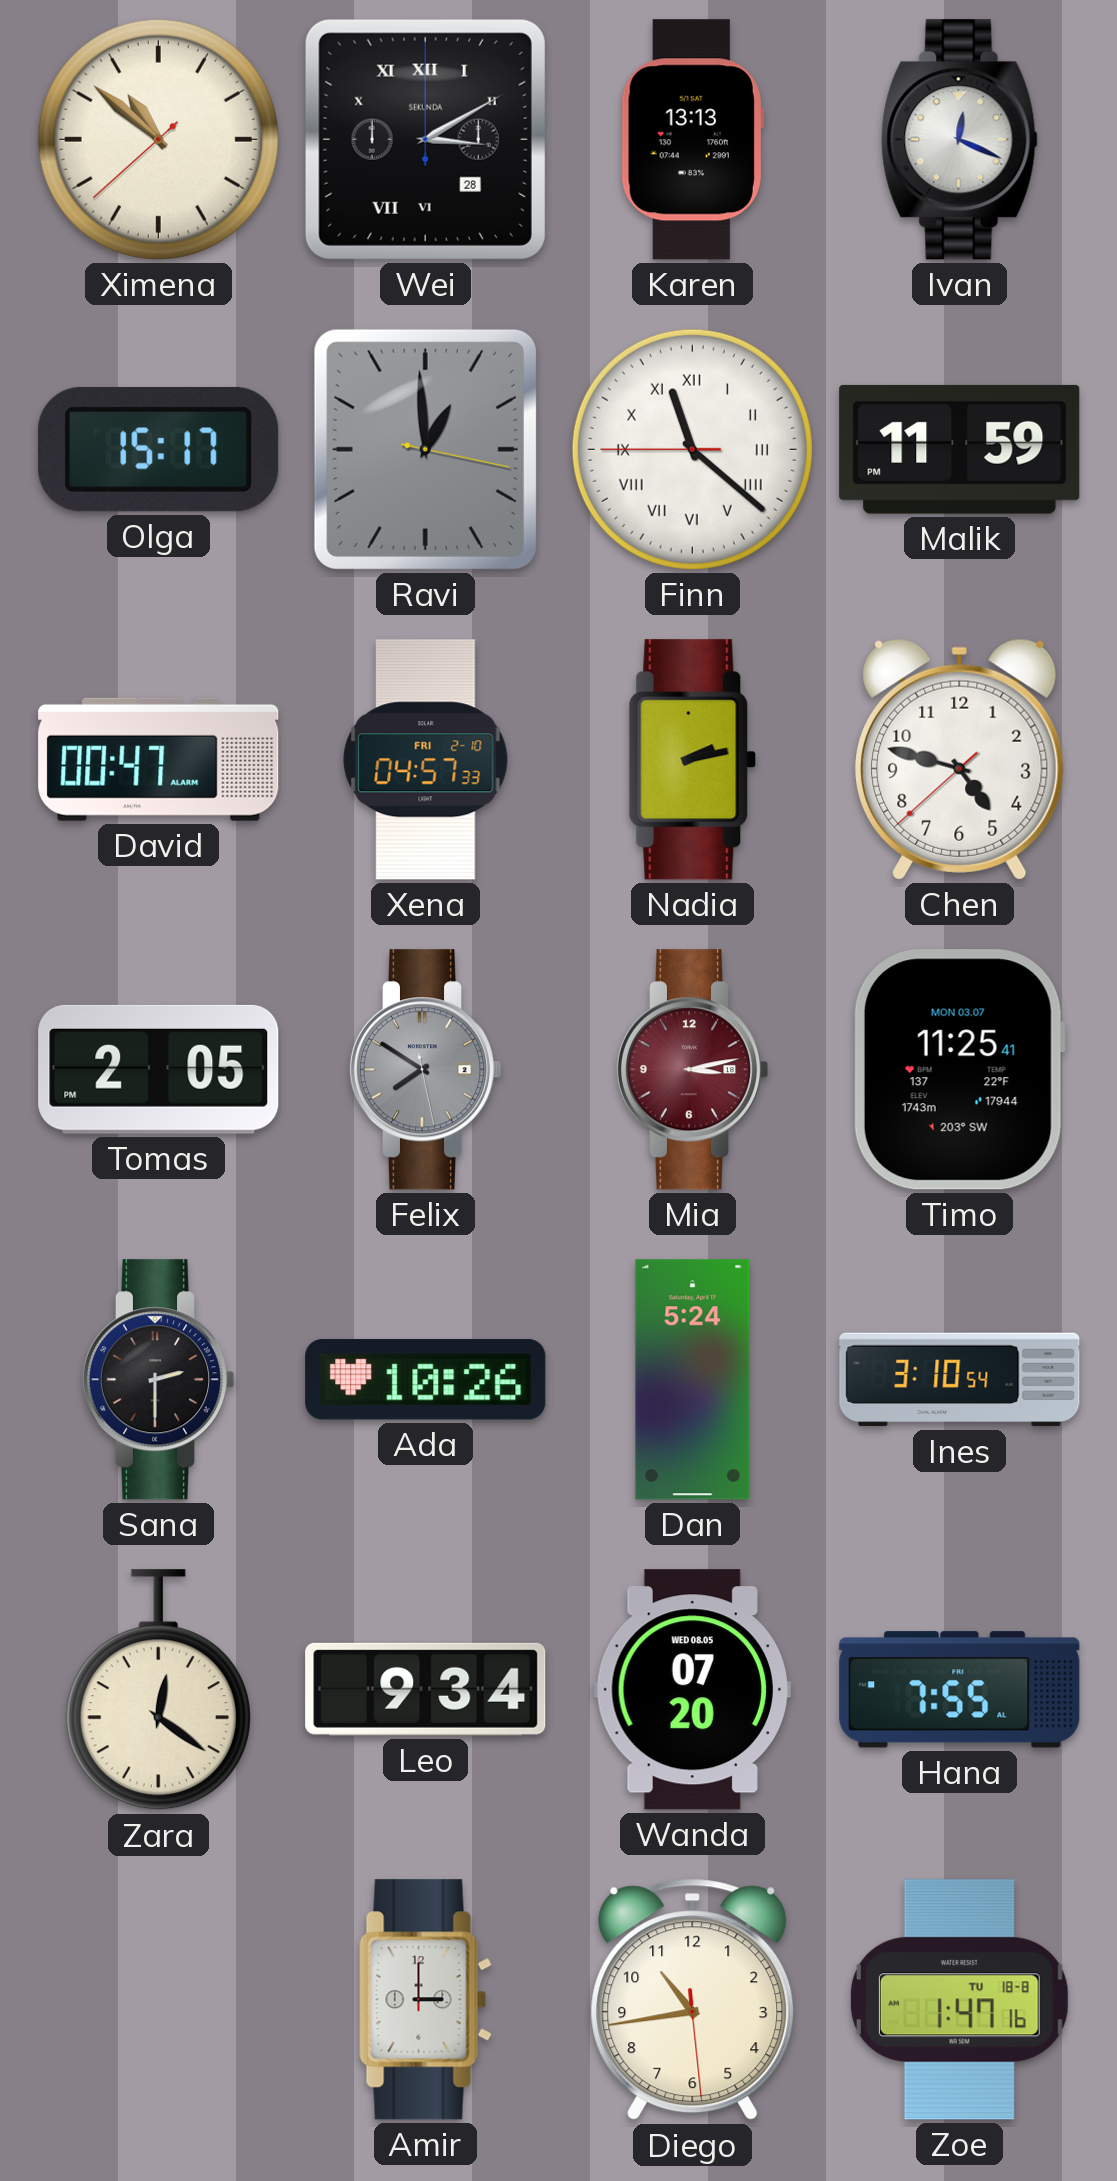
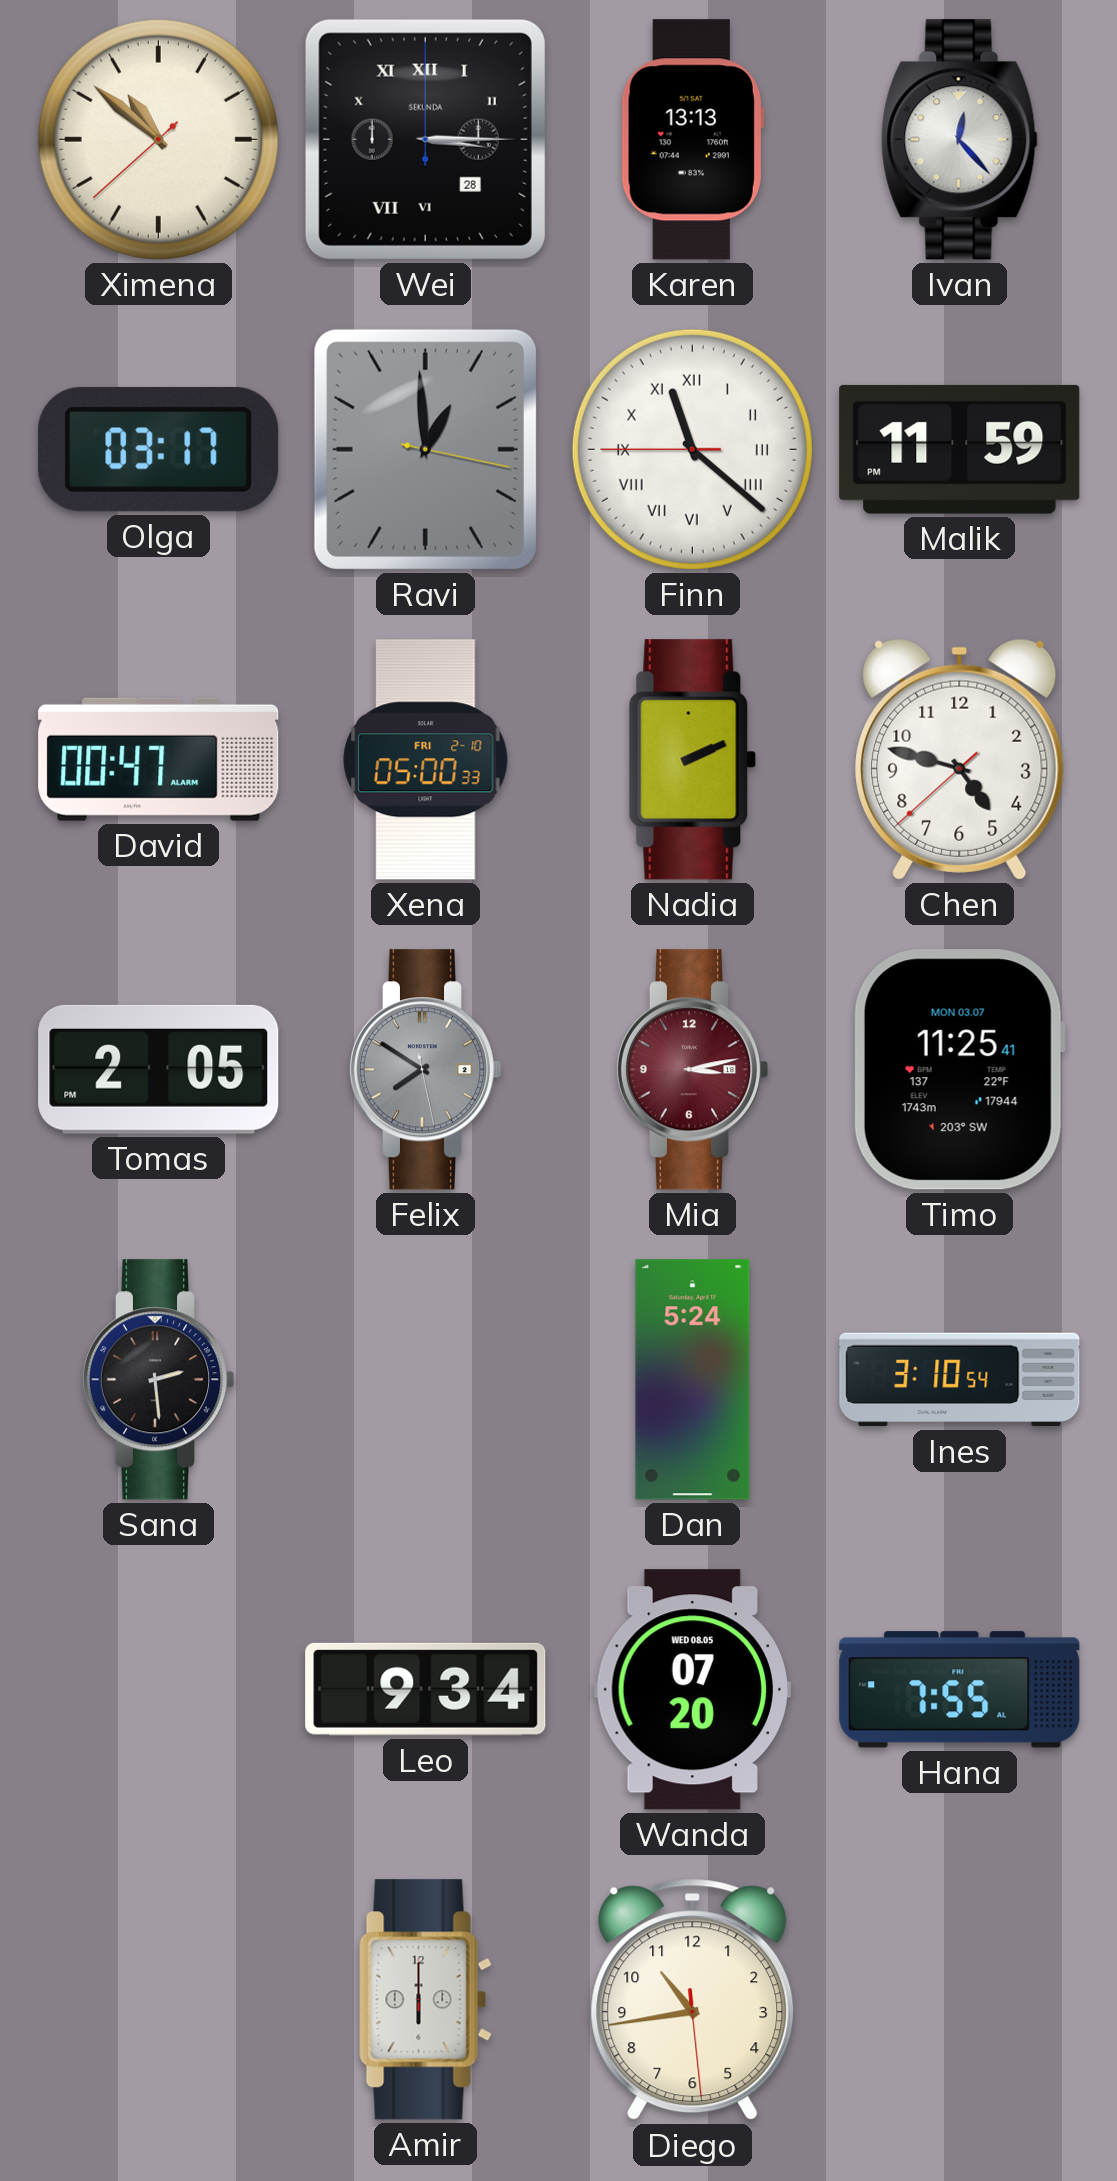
Wei: 3:10 -> 3:15
Ivan: 12:19 -> 12:23
Olga: 15:17 -> 03:17
Xena: 04:57 -> 05:00
Nadia: 2:13 -> 2:11
Sana: 2:30 -> 2:29
Ada: 10:26 -> none
Zara: 12:21 -> none
Amir: 3:00 -> 6:00
Zoe: 1:47 -> none
